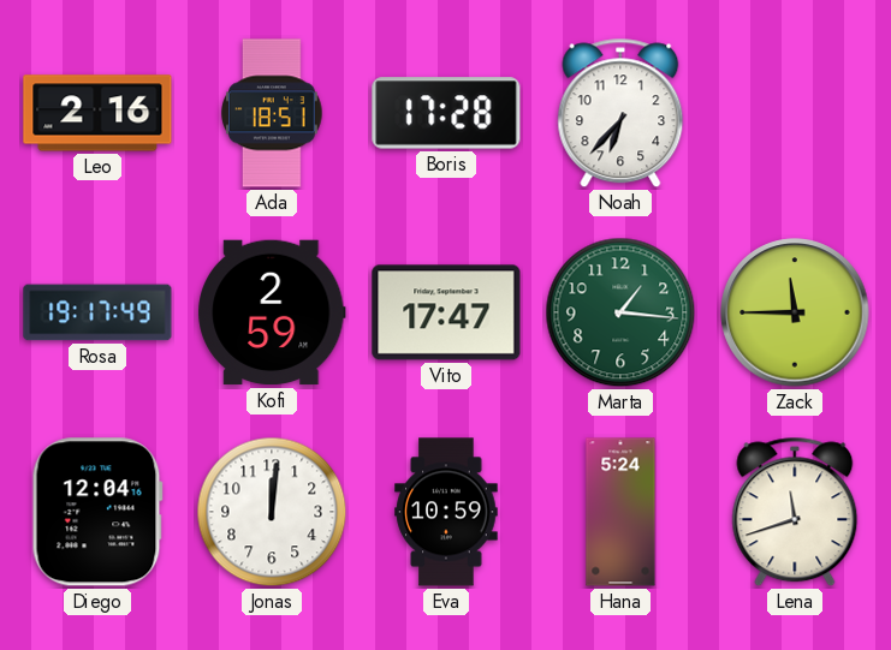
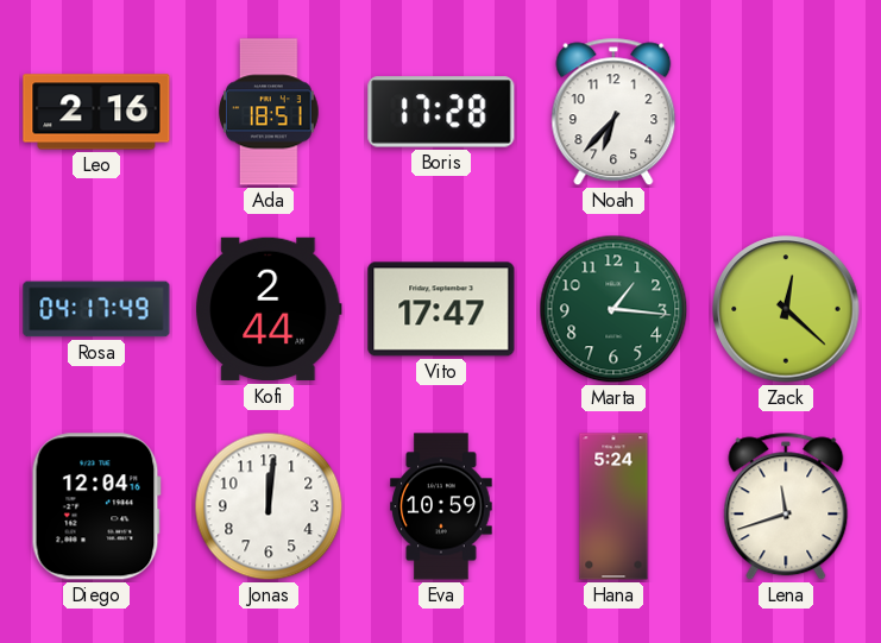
Rosa: 19:17 -> 04:17
Kofi: 2:59 -> 2:44
Zack: 11:45 -> 12:22
